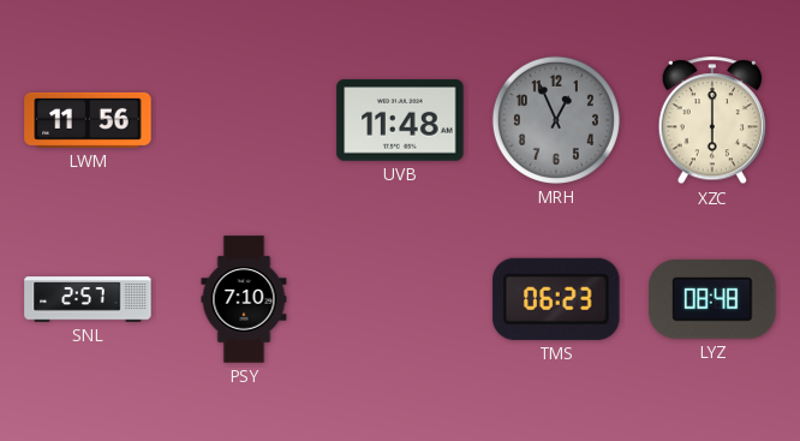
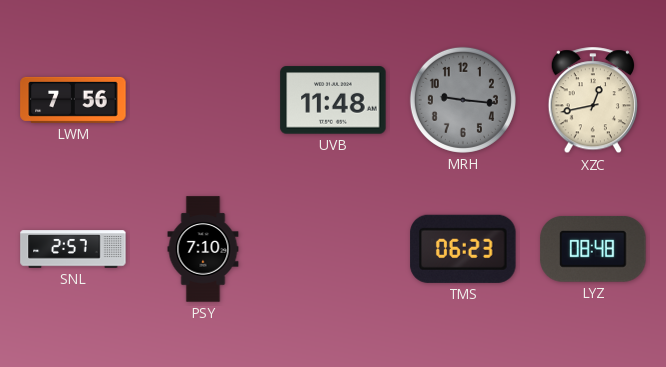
LWM: 11:56 -> 7:56
MRH: 12:56 -> 9:16
XZC: 6:00 -> 12:43
